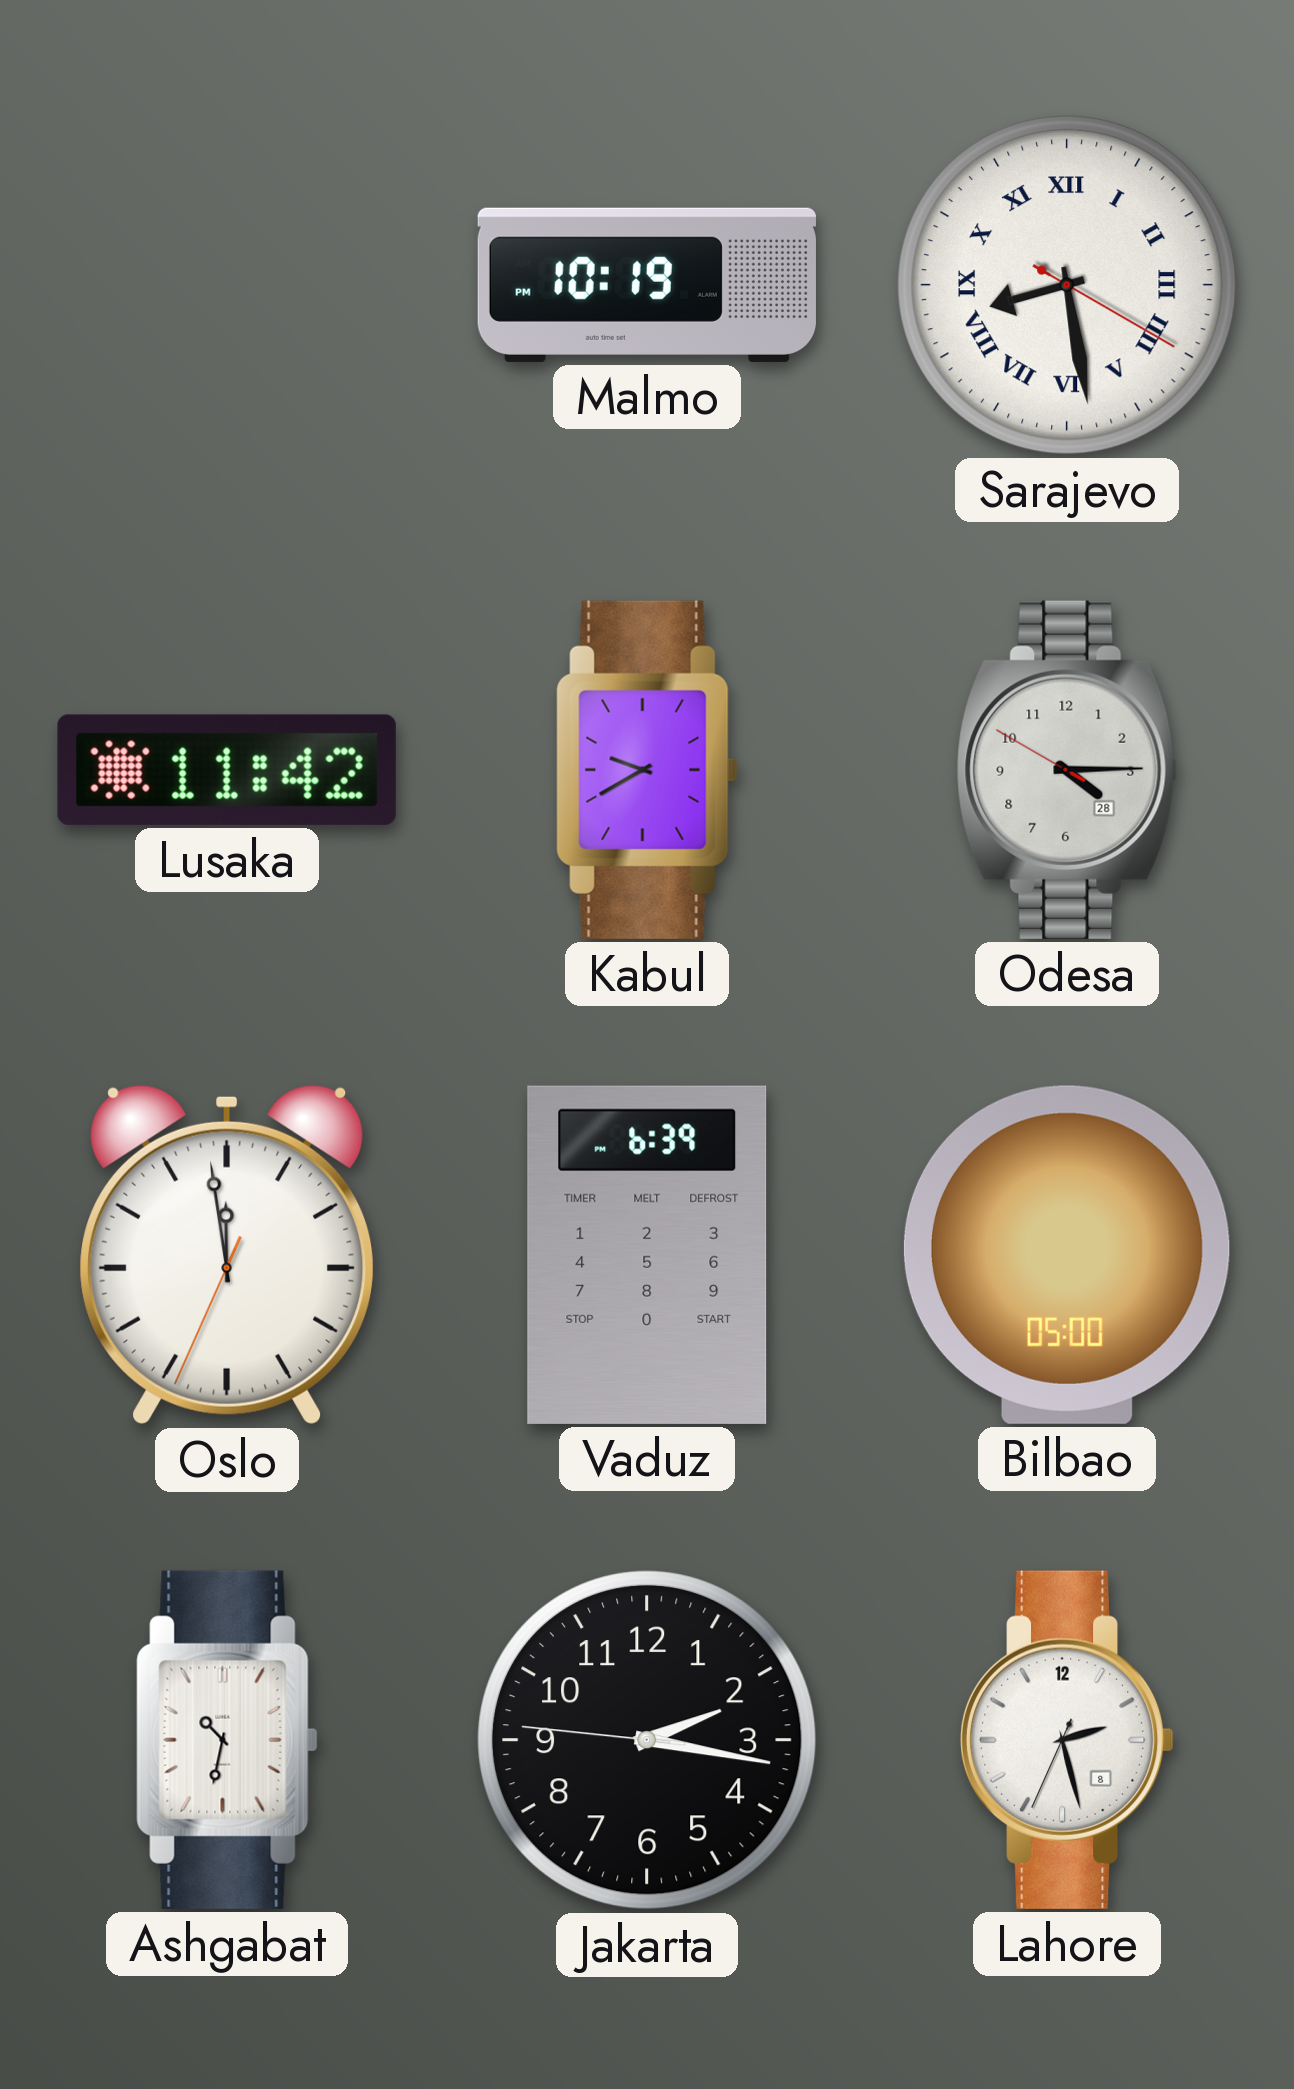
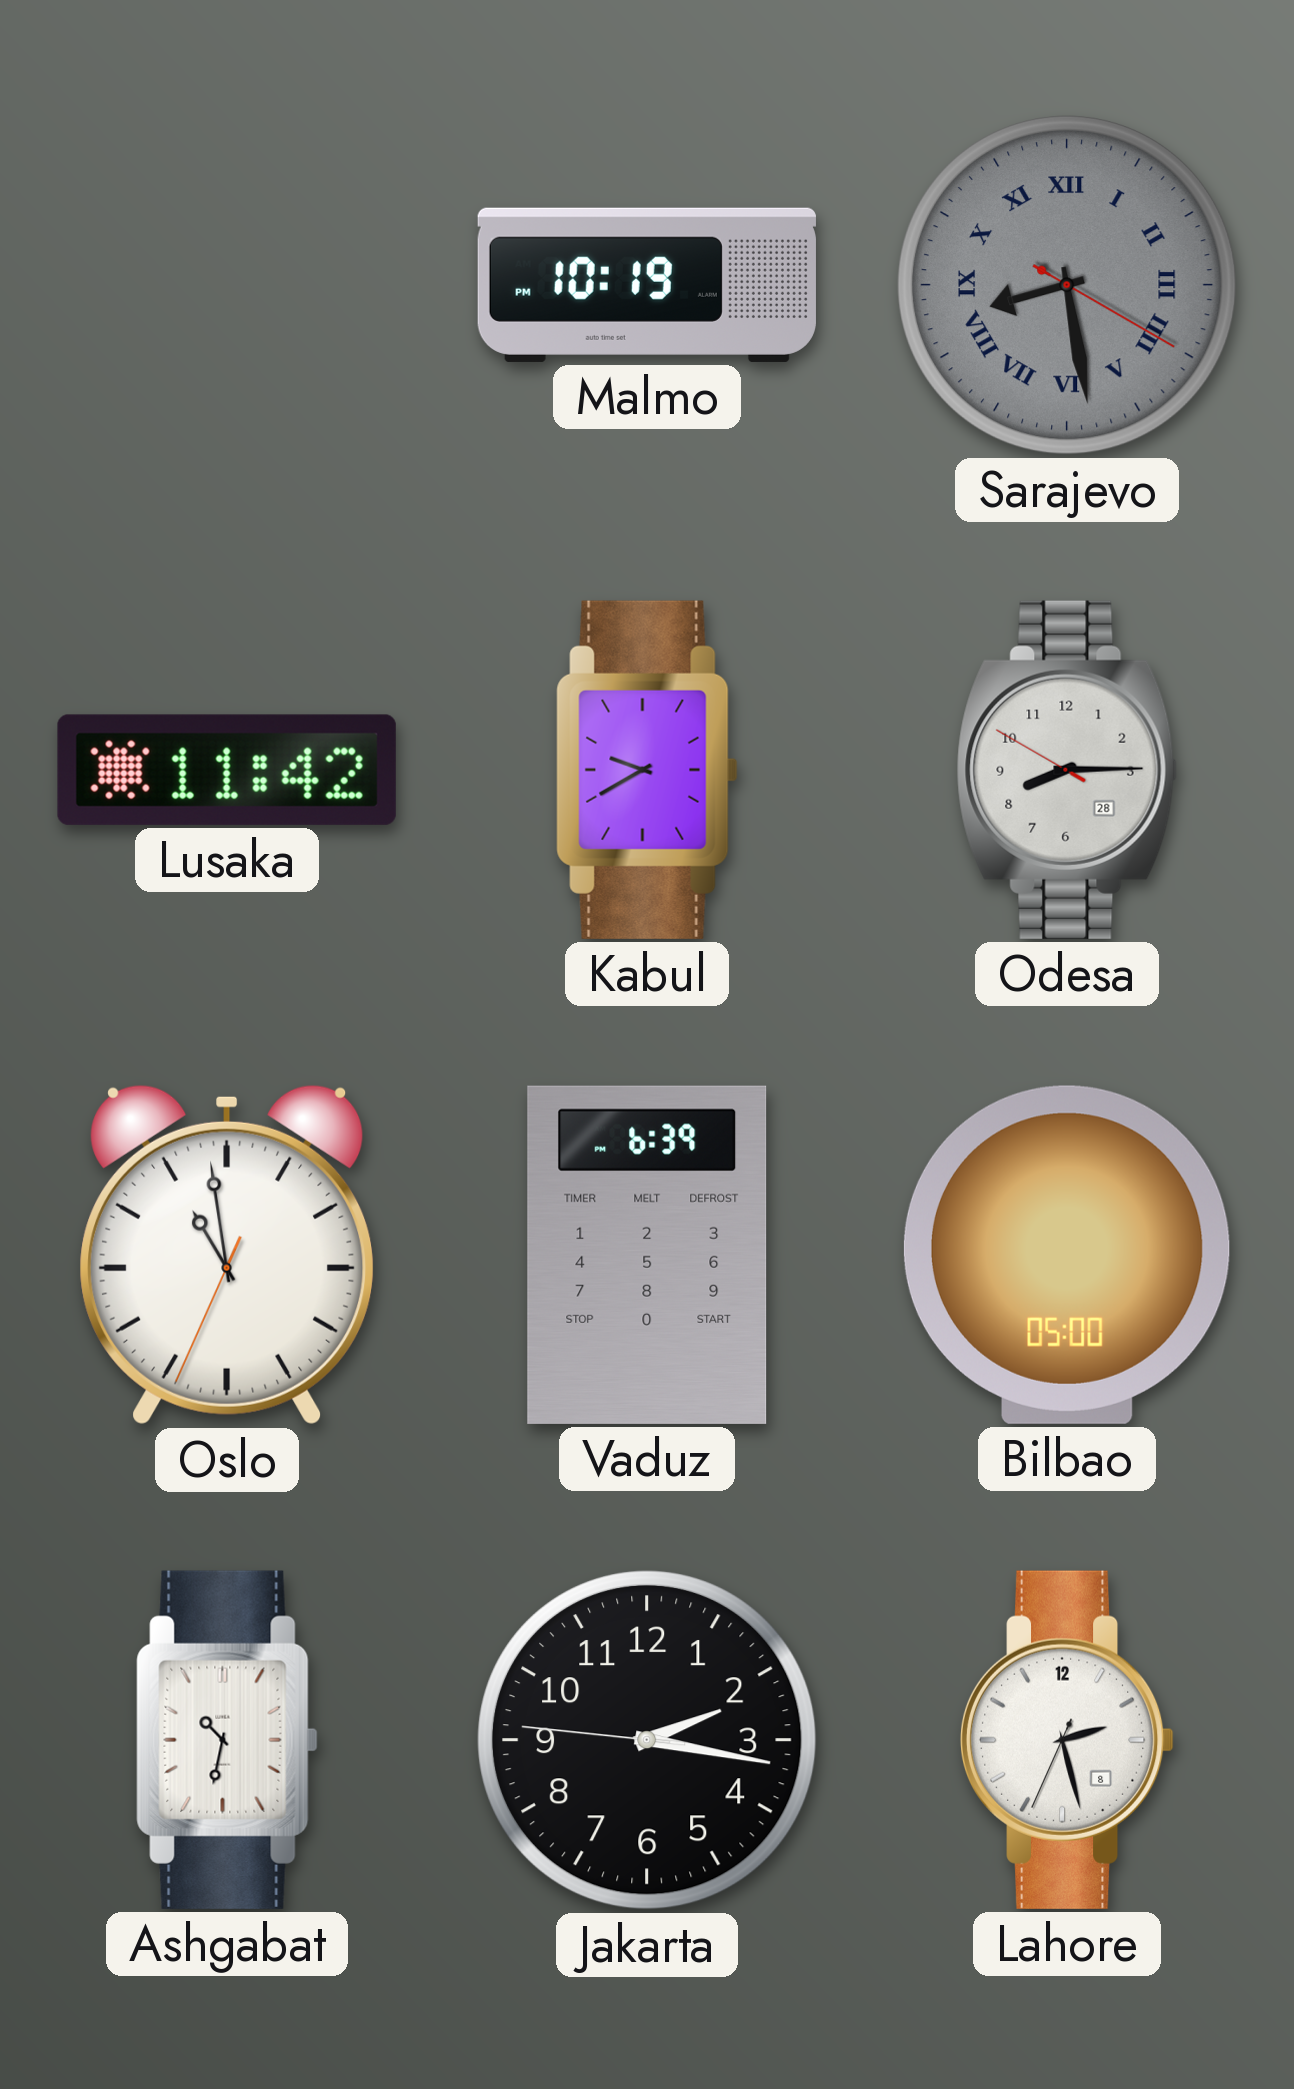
Sarajevo dial: white -> grey
Odesa: 4:14 -> 8:14
Oslo: 11:58 -> 10:58
